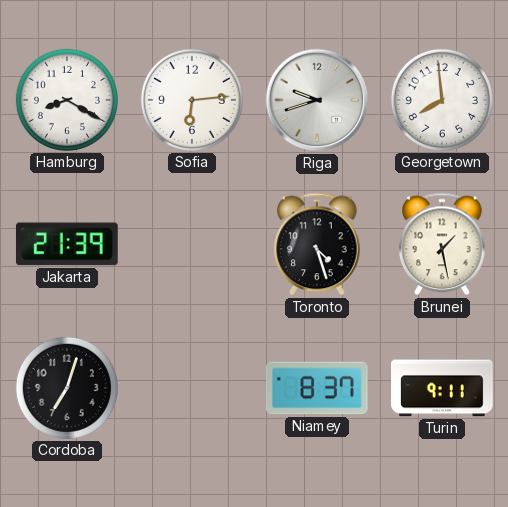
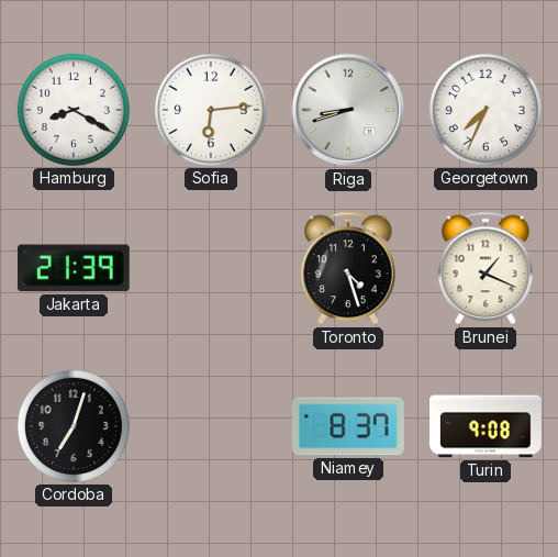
Riga: 9:42 -> 8:42
Georgetown: 7:59 -> 7:34
Brunei: 1:28 -> 1:19
Turin: 9:11 -> 9:08
